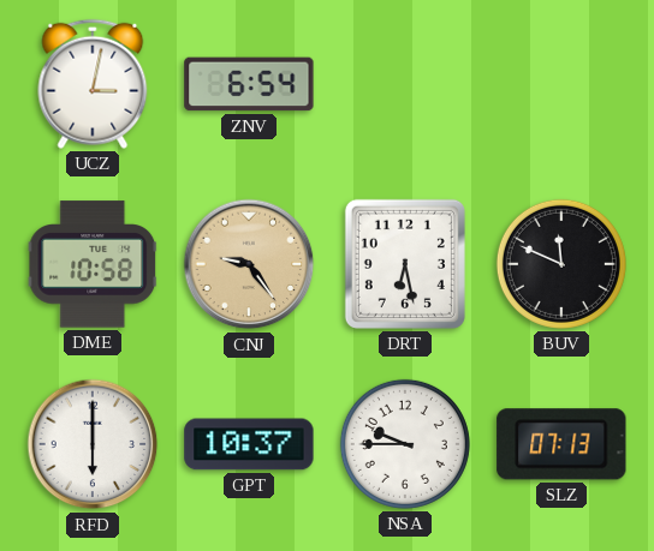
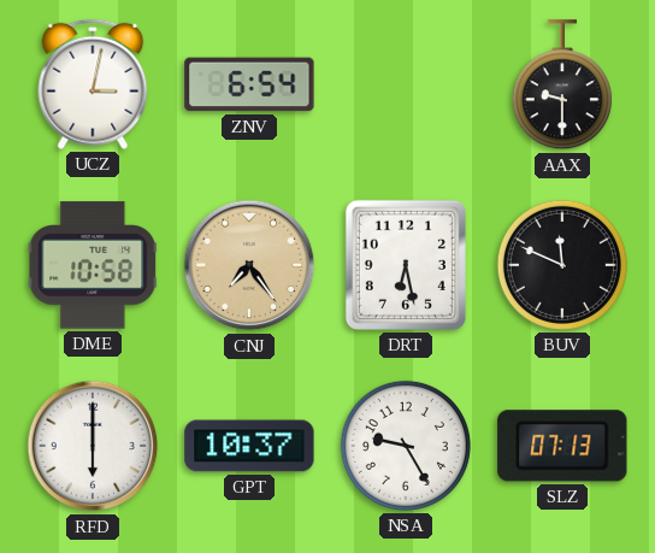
AAX: none -> 9:30
CNJ: 9:24 -> 7:24
NSA: 9:45 -> 9:25
